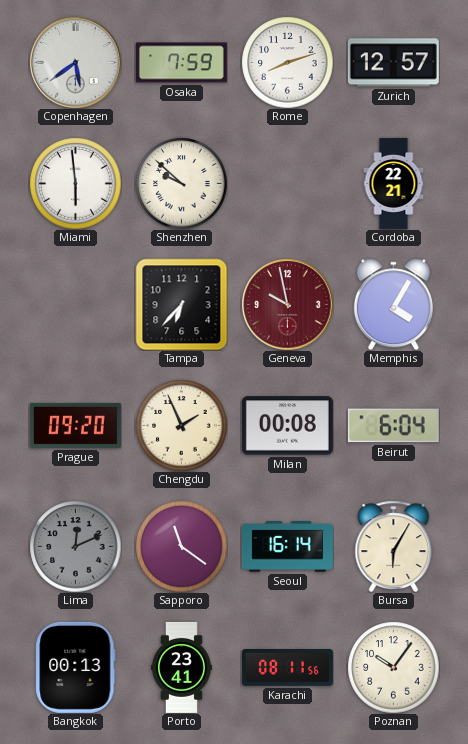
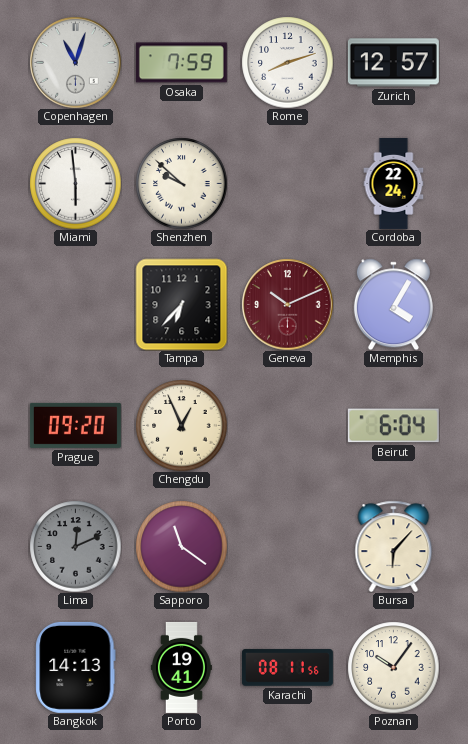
Copenhagen: 5:39 -> 11:03
Cordoba: 22:21 -> 22:24
Geneva: 9:58 -> 10:11
Chengdu: 1:56 -> 12:56
Milan: 00:08 -> none
Seoul: 16:14 -> none
Bursa: 6:05 -> 6:07
Bangkok: 00:13 -> 14:13
Porto: 23:41 -> 19:41
